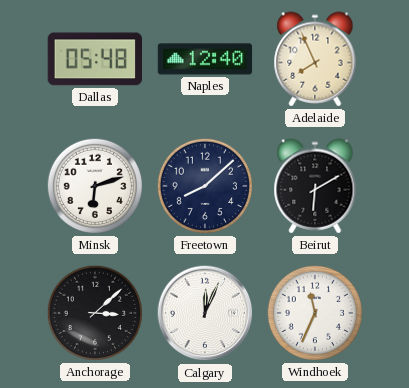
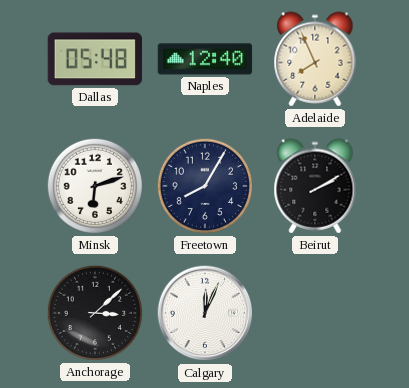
Freetown: 8:08 -> 8:05
Beirut: 6:10 -> 2:10
Windhoek: 11:34 -> none
